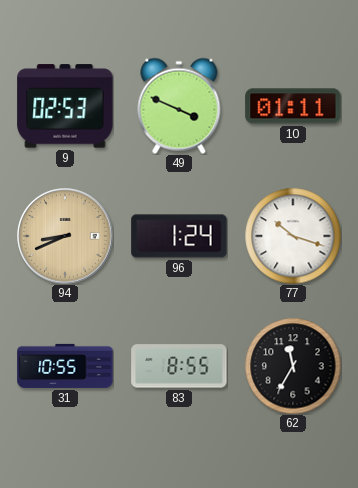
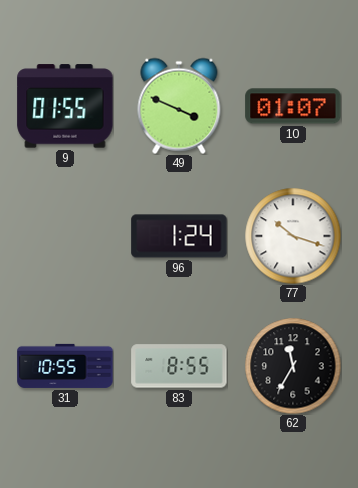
9: 02:53 -> 01:55
10: 01:11 -> 01:07
94: 8:41 -> none
